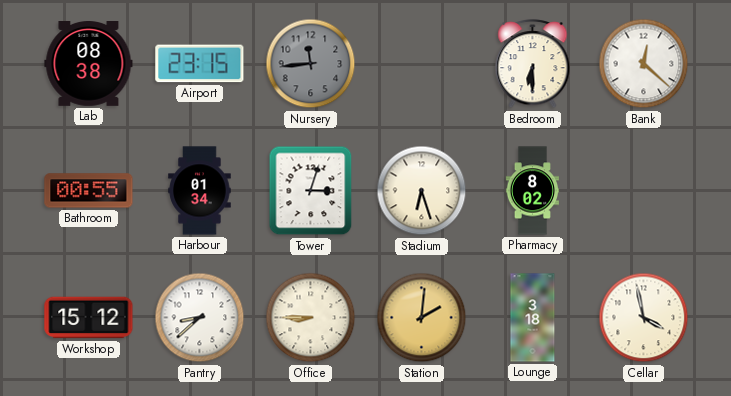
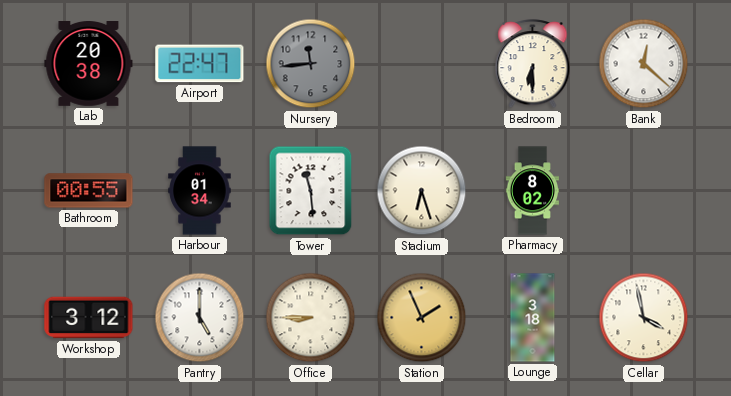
Lab: 08:38 -> 20:38
Airport: 23:15 -> 22:47
Tower: 3:03 -> 11:29
Workshop: 15:12 -> 3:12
Pantry: 8:38 -> 5:00
Station: 2:01 -> 1:56
